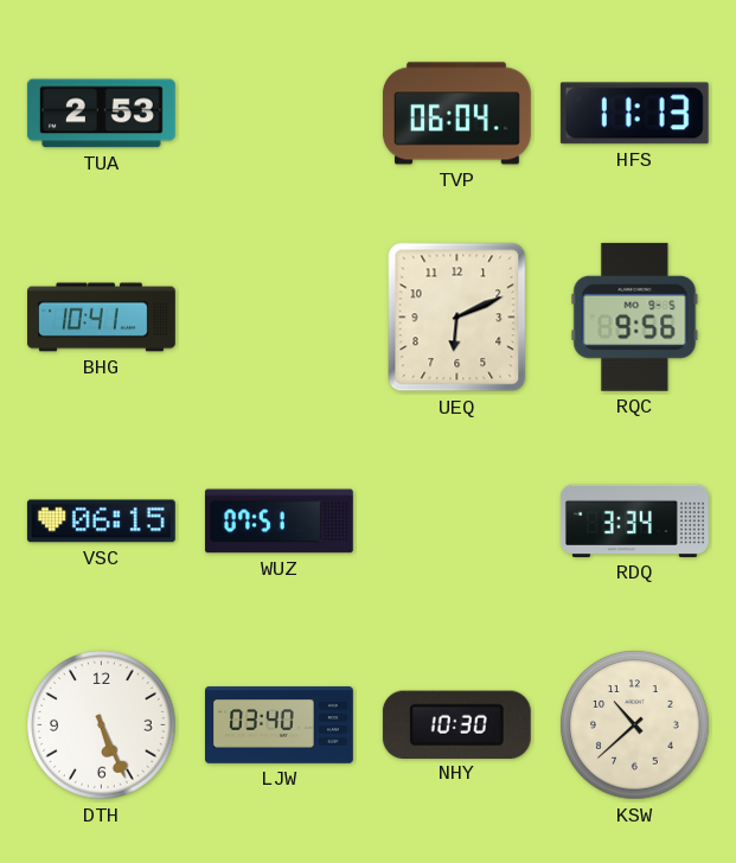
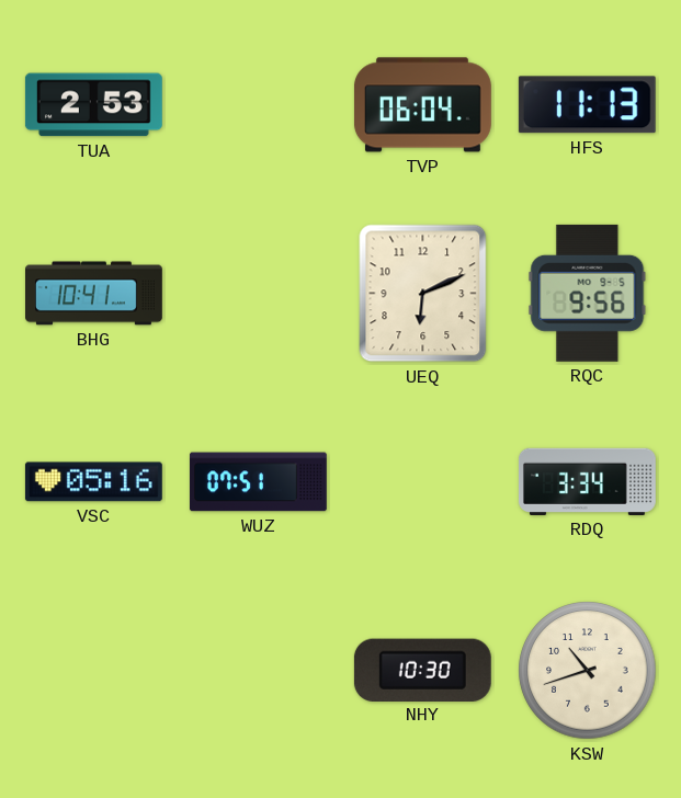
VSC: 06:15 -> 05:16
DTH: 5:26 -> none
LJW: 03:40 -> none
KSW: 10:38 -> 10:42
